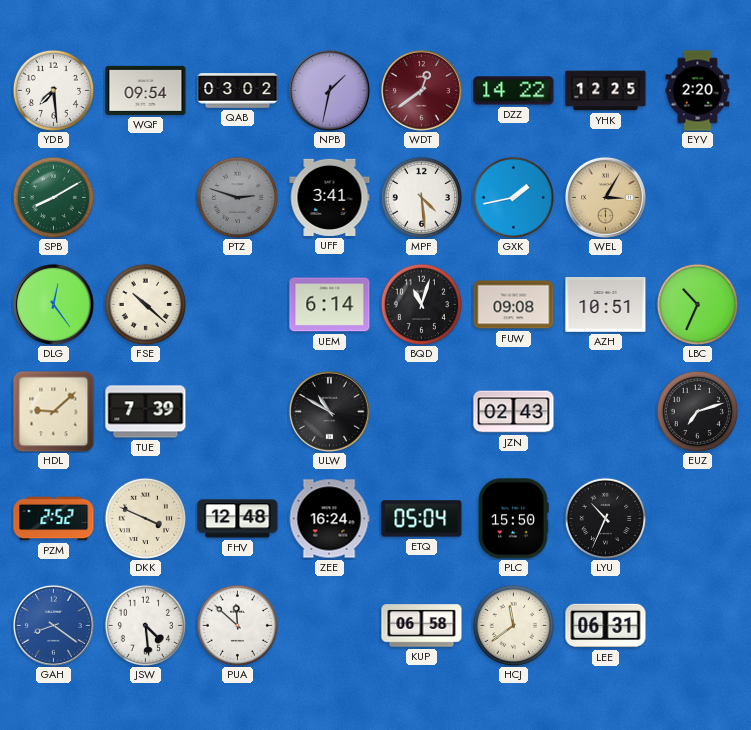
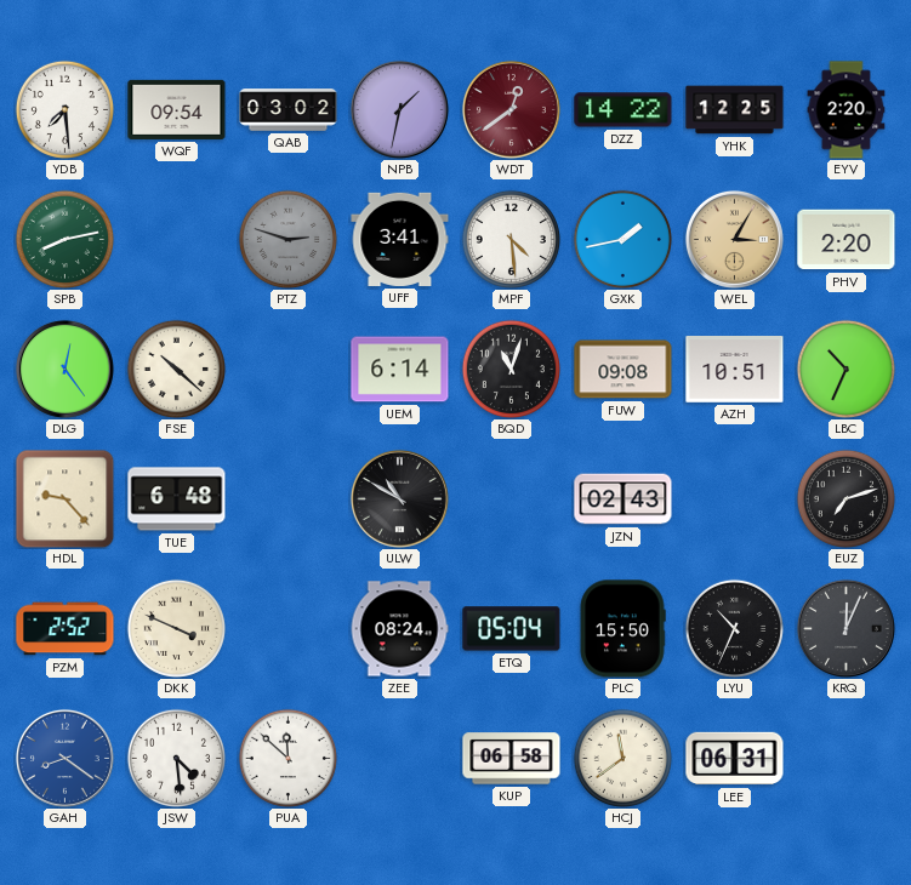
SPB: 8:10 -> 8:13
PHV: none -> 2:20
HDL: 9:08 -> 9:23
TUE: 7:39 -> 6:48
FHV: 12:48 -> none
ZEE: 16:24 -> 08:24
KRQ: none -> 12:04
